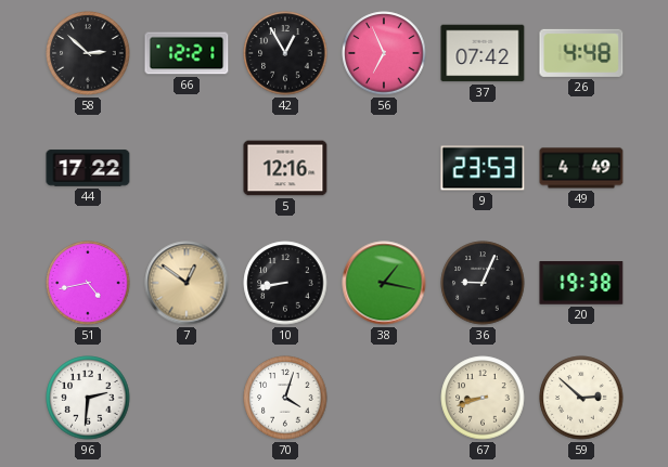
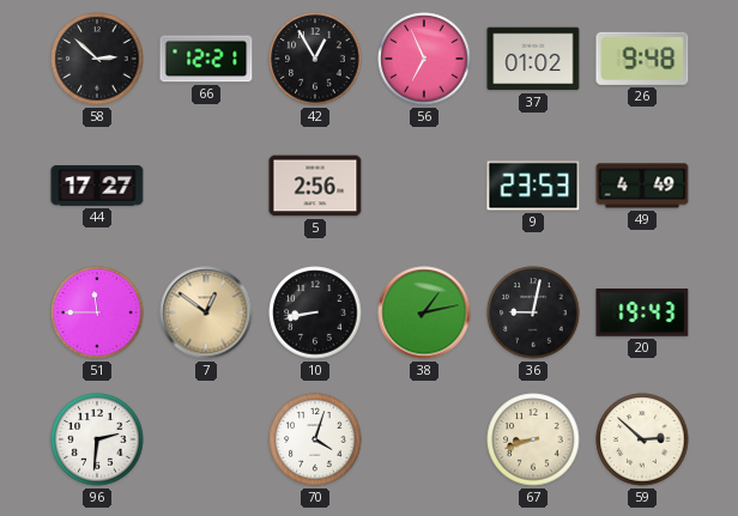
37: 07:42 -> 01:02
26: 4:48 -> 9:48
44: 17:22 -> 17:27
5: 12:16 -> 2:56
51: 4:43 -> 11:45
38: 1:17 -> 1:13
36: 9:04 -> 9:02
20: 19:38 -> 19:43
